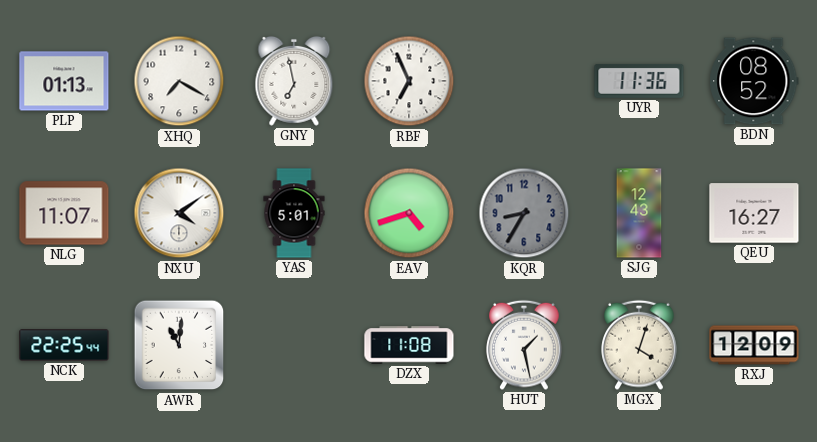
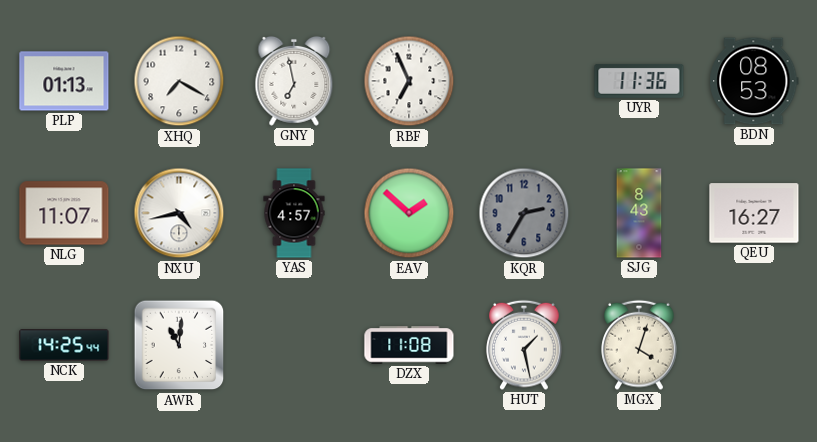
BDN: 08:52 -> 08:53
NXU: 4:09 -> 4:43
YAS: 5:01 -> 4:57
EAV: 4:42 -> 1:52
KQR: 8:35 -> 2:35
SJG: 12:43 -> 8:43
NCK: 22:25 -> 14:25
RXJ: 12:09 -> none
